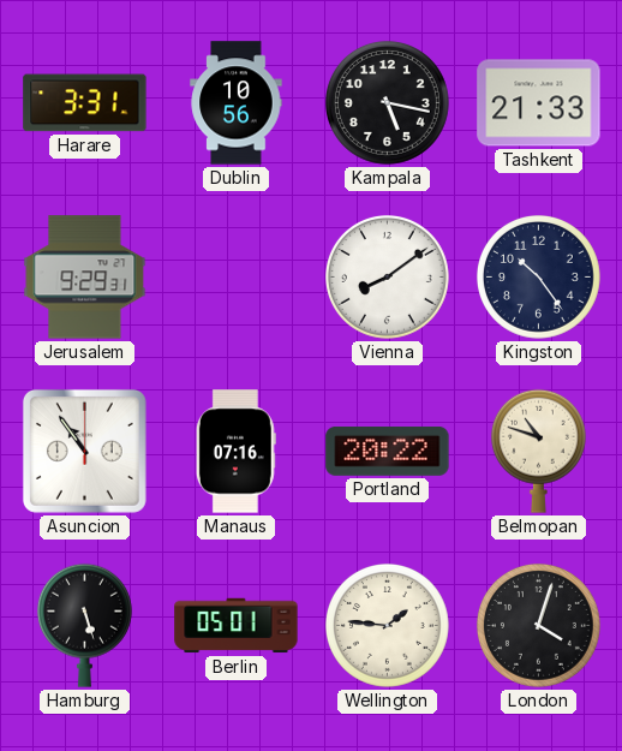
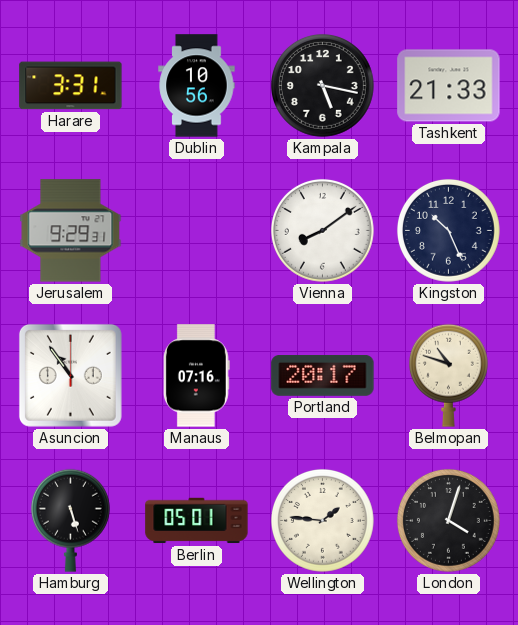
Kingston: 10:24 -> 10:26
Portland: 20:22 -> 20:17
